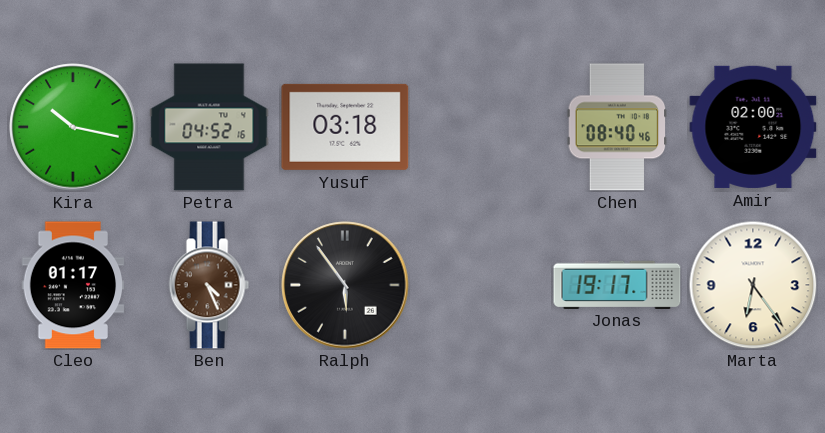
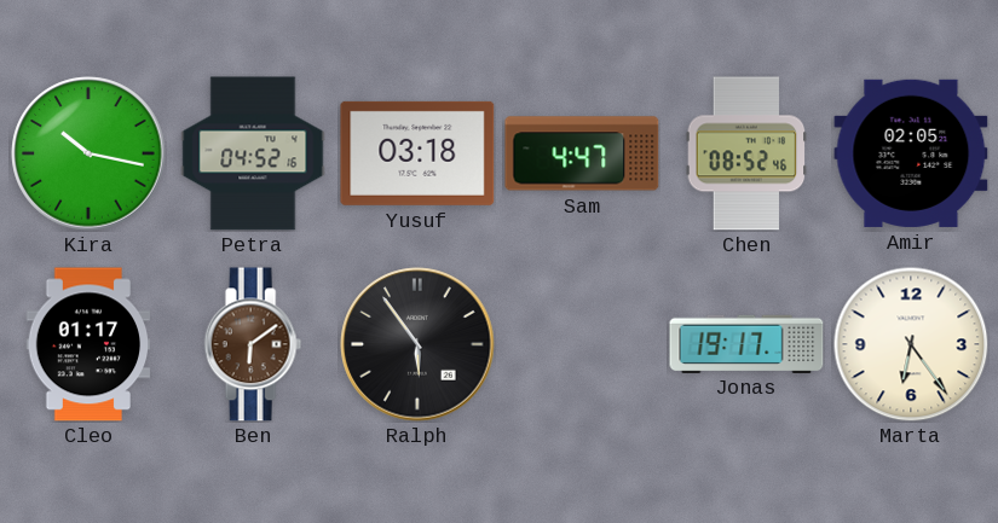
Sam: none -> 4:47
Chen: 08:40 -> 08:52
Amir: 02:00 -> 02:05
Ben: 4:26 -> 6:09
